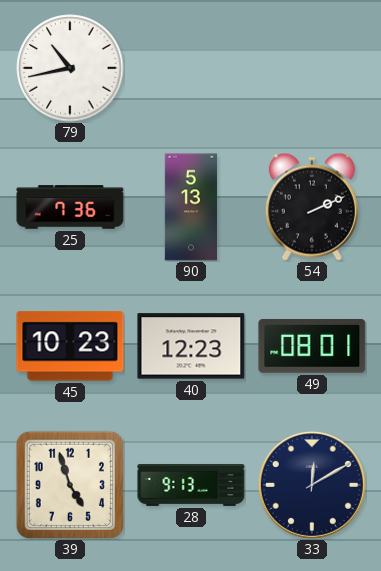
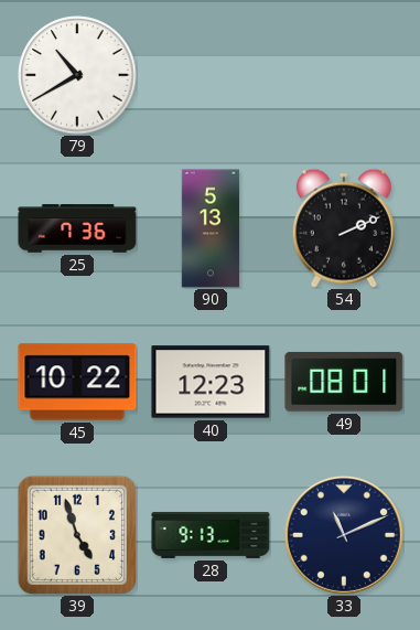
79: 10:43 -> 10:40
45: 10:23 -> 10:22
33: 12:10 -> 11:11
